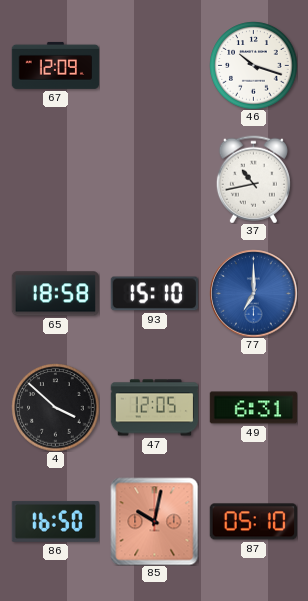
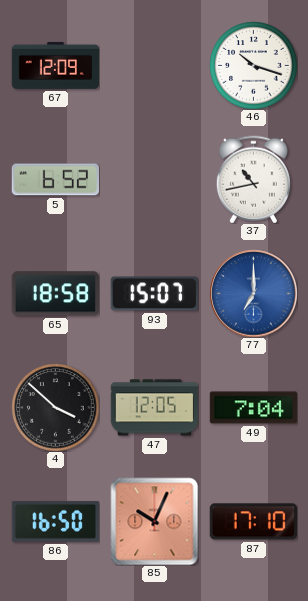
5: none -> 6:52
93: 15:10 -> 15:07
49: 6:31 -> 7:04
85: 10:02 -> 10:04
87: 05:10 -> 17:10
